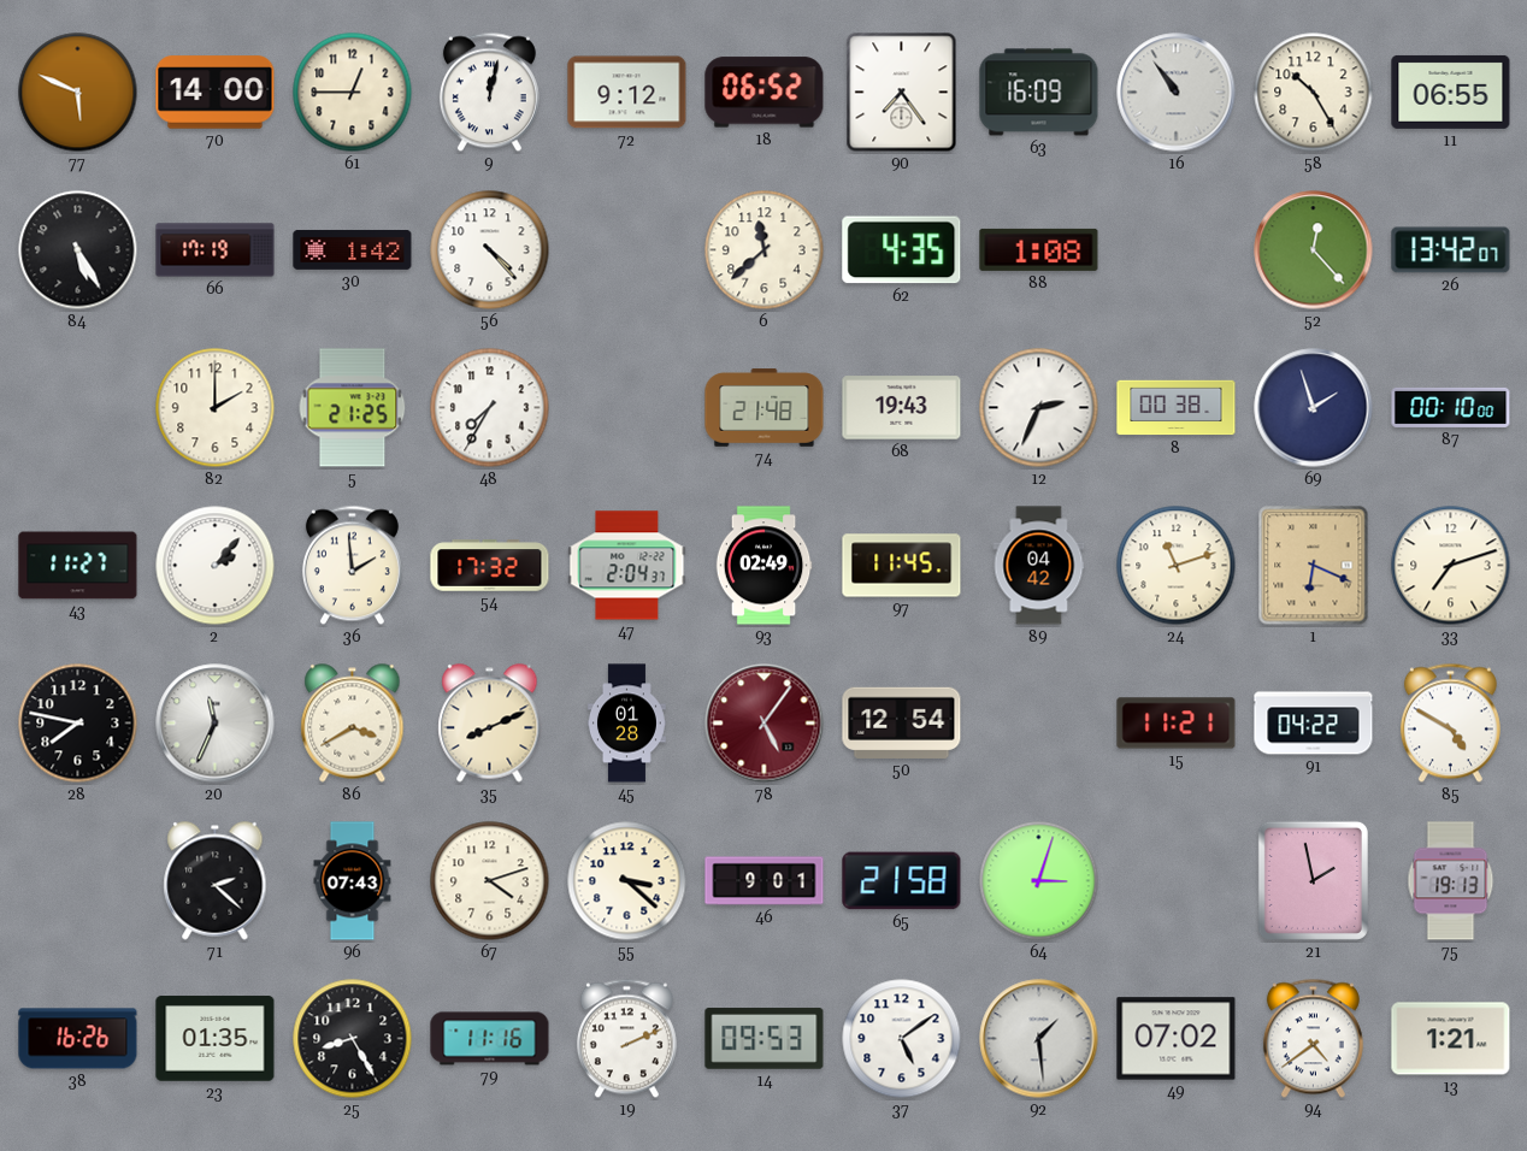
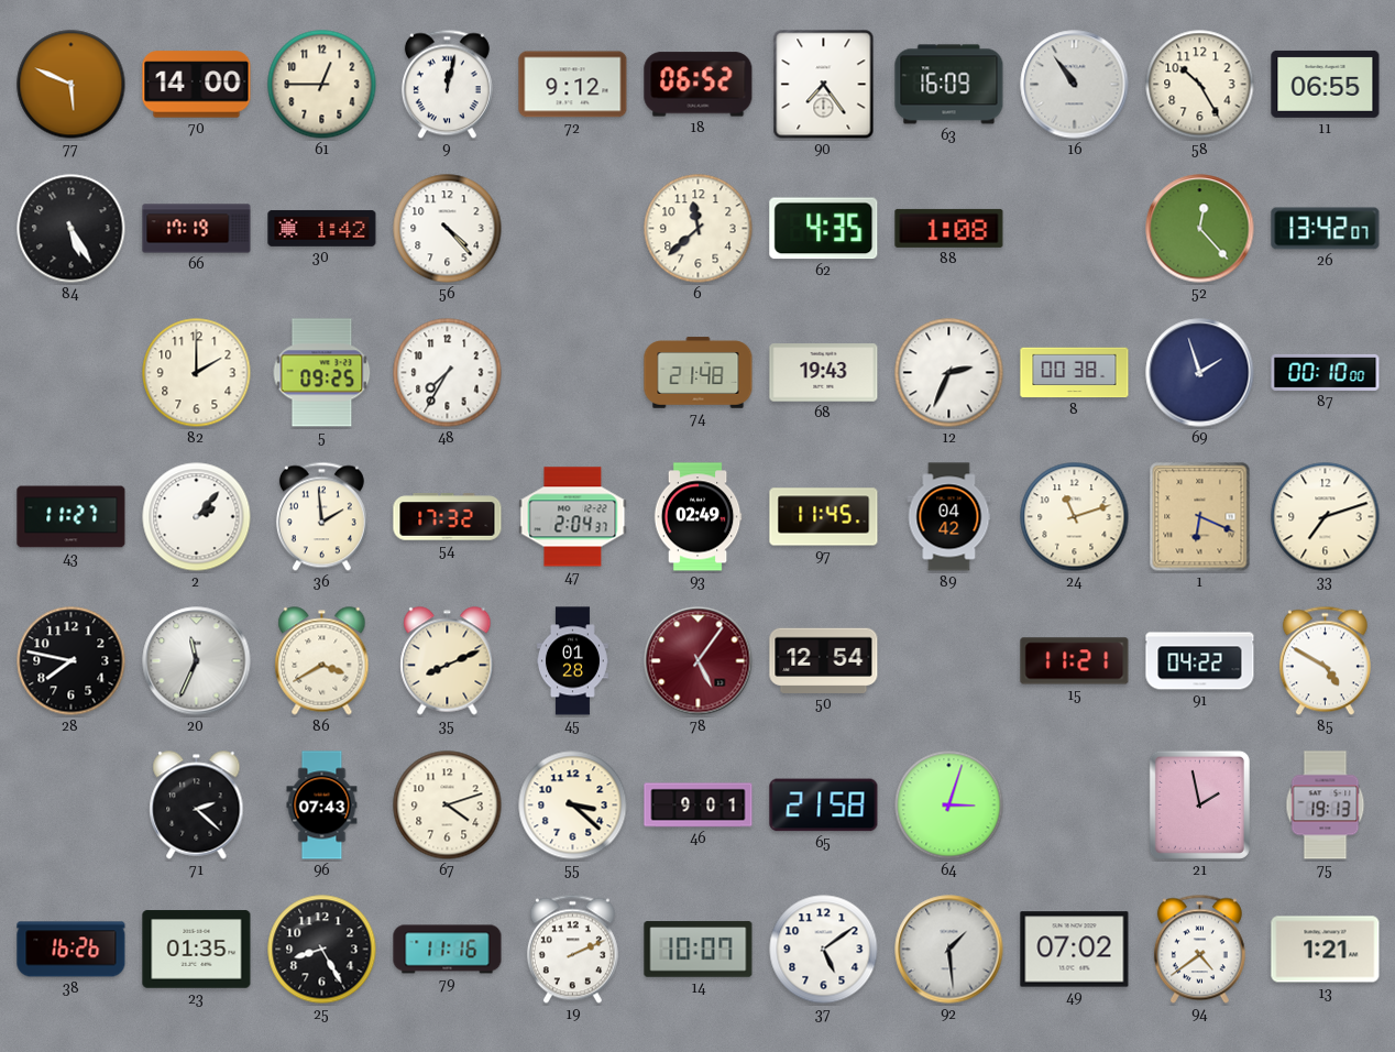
5: 21:25 -> 09:25
14: 09:53 -> 10:07
